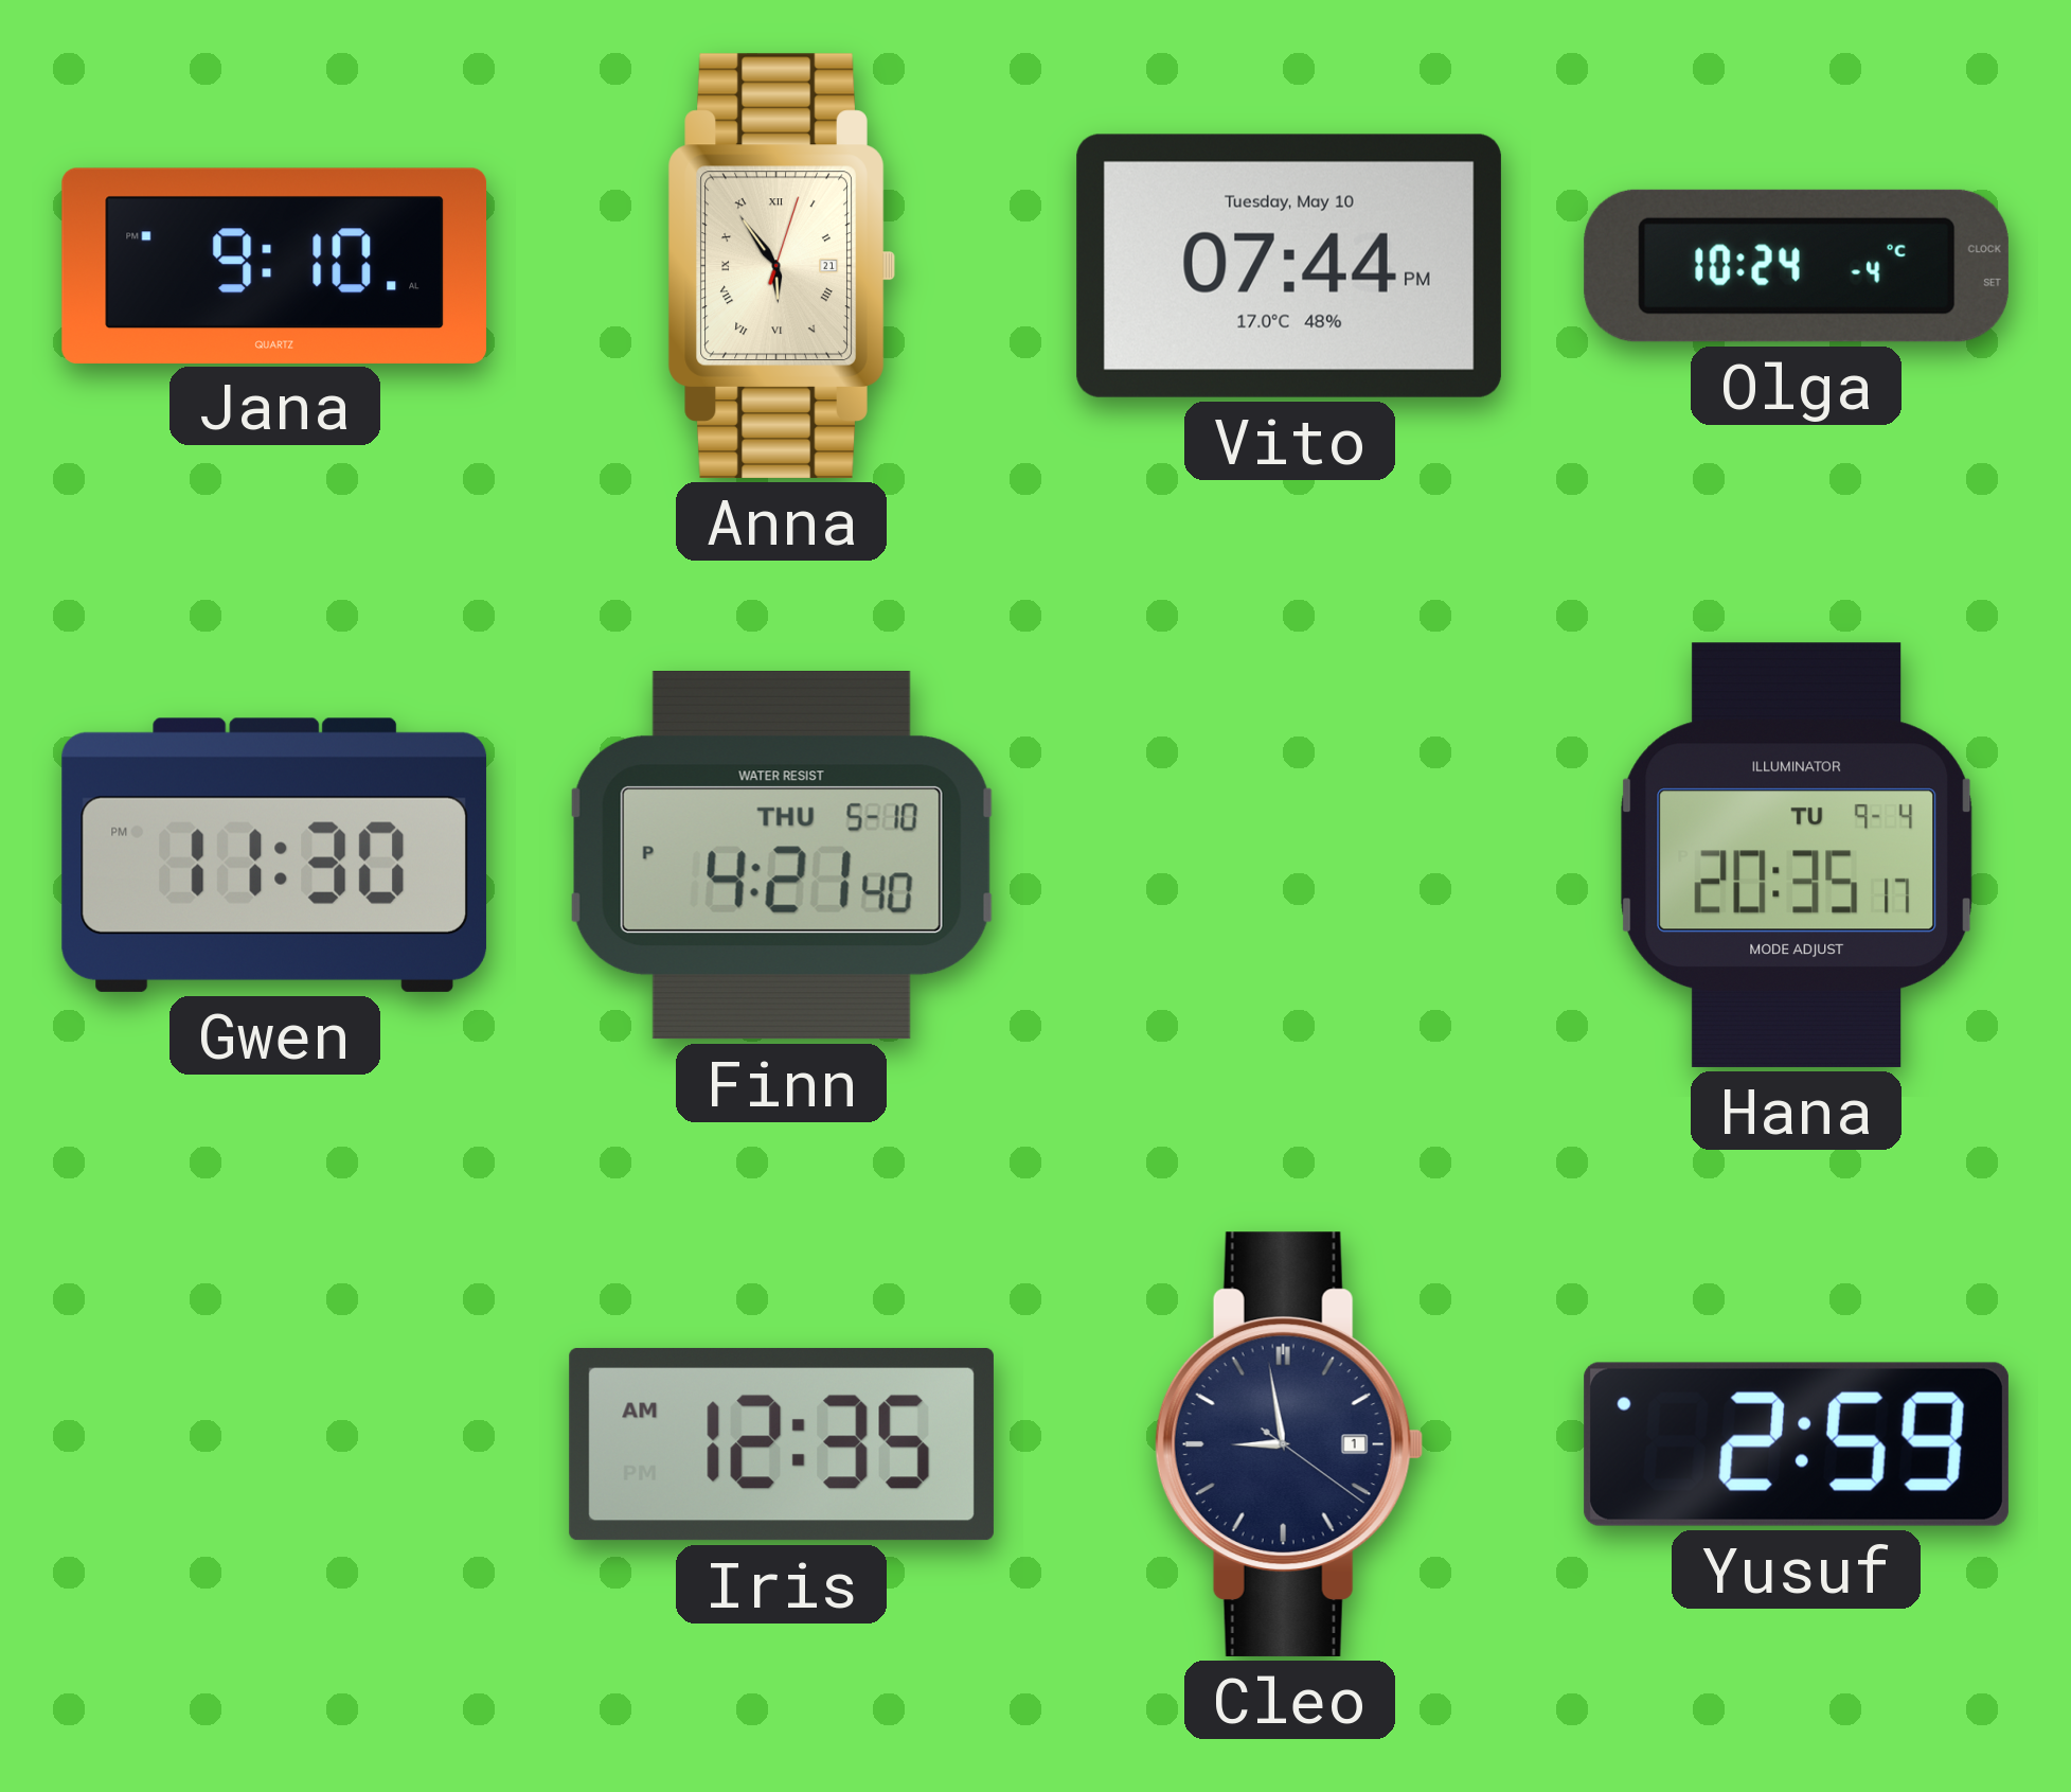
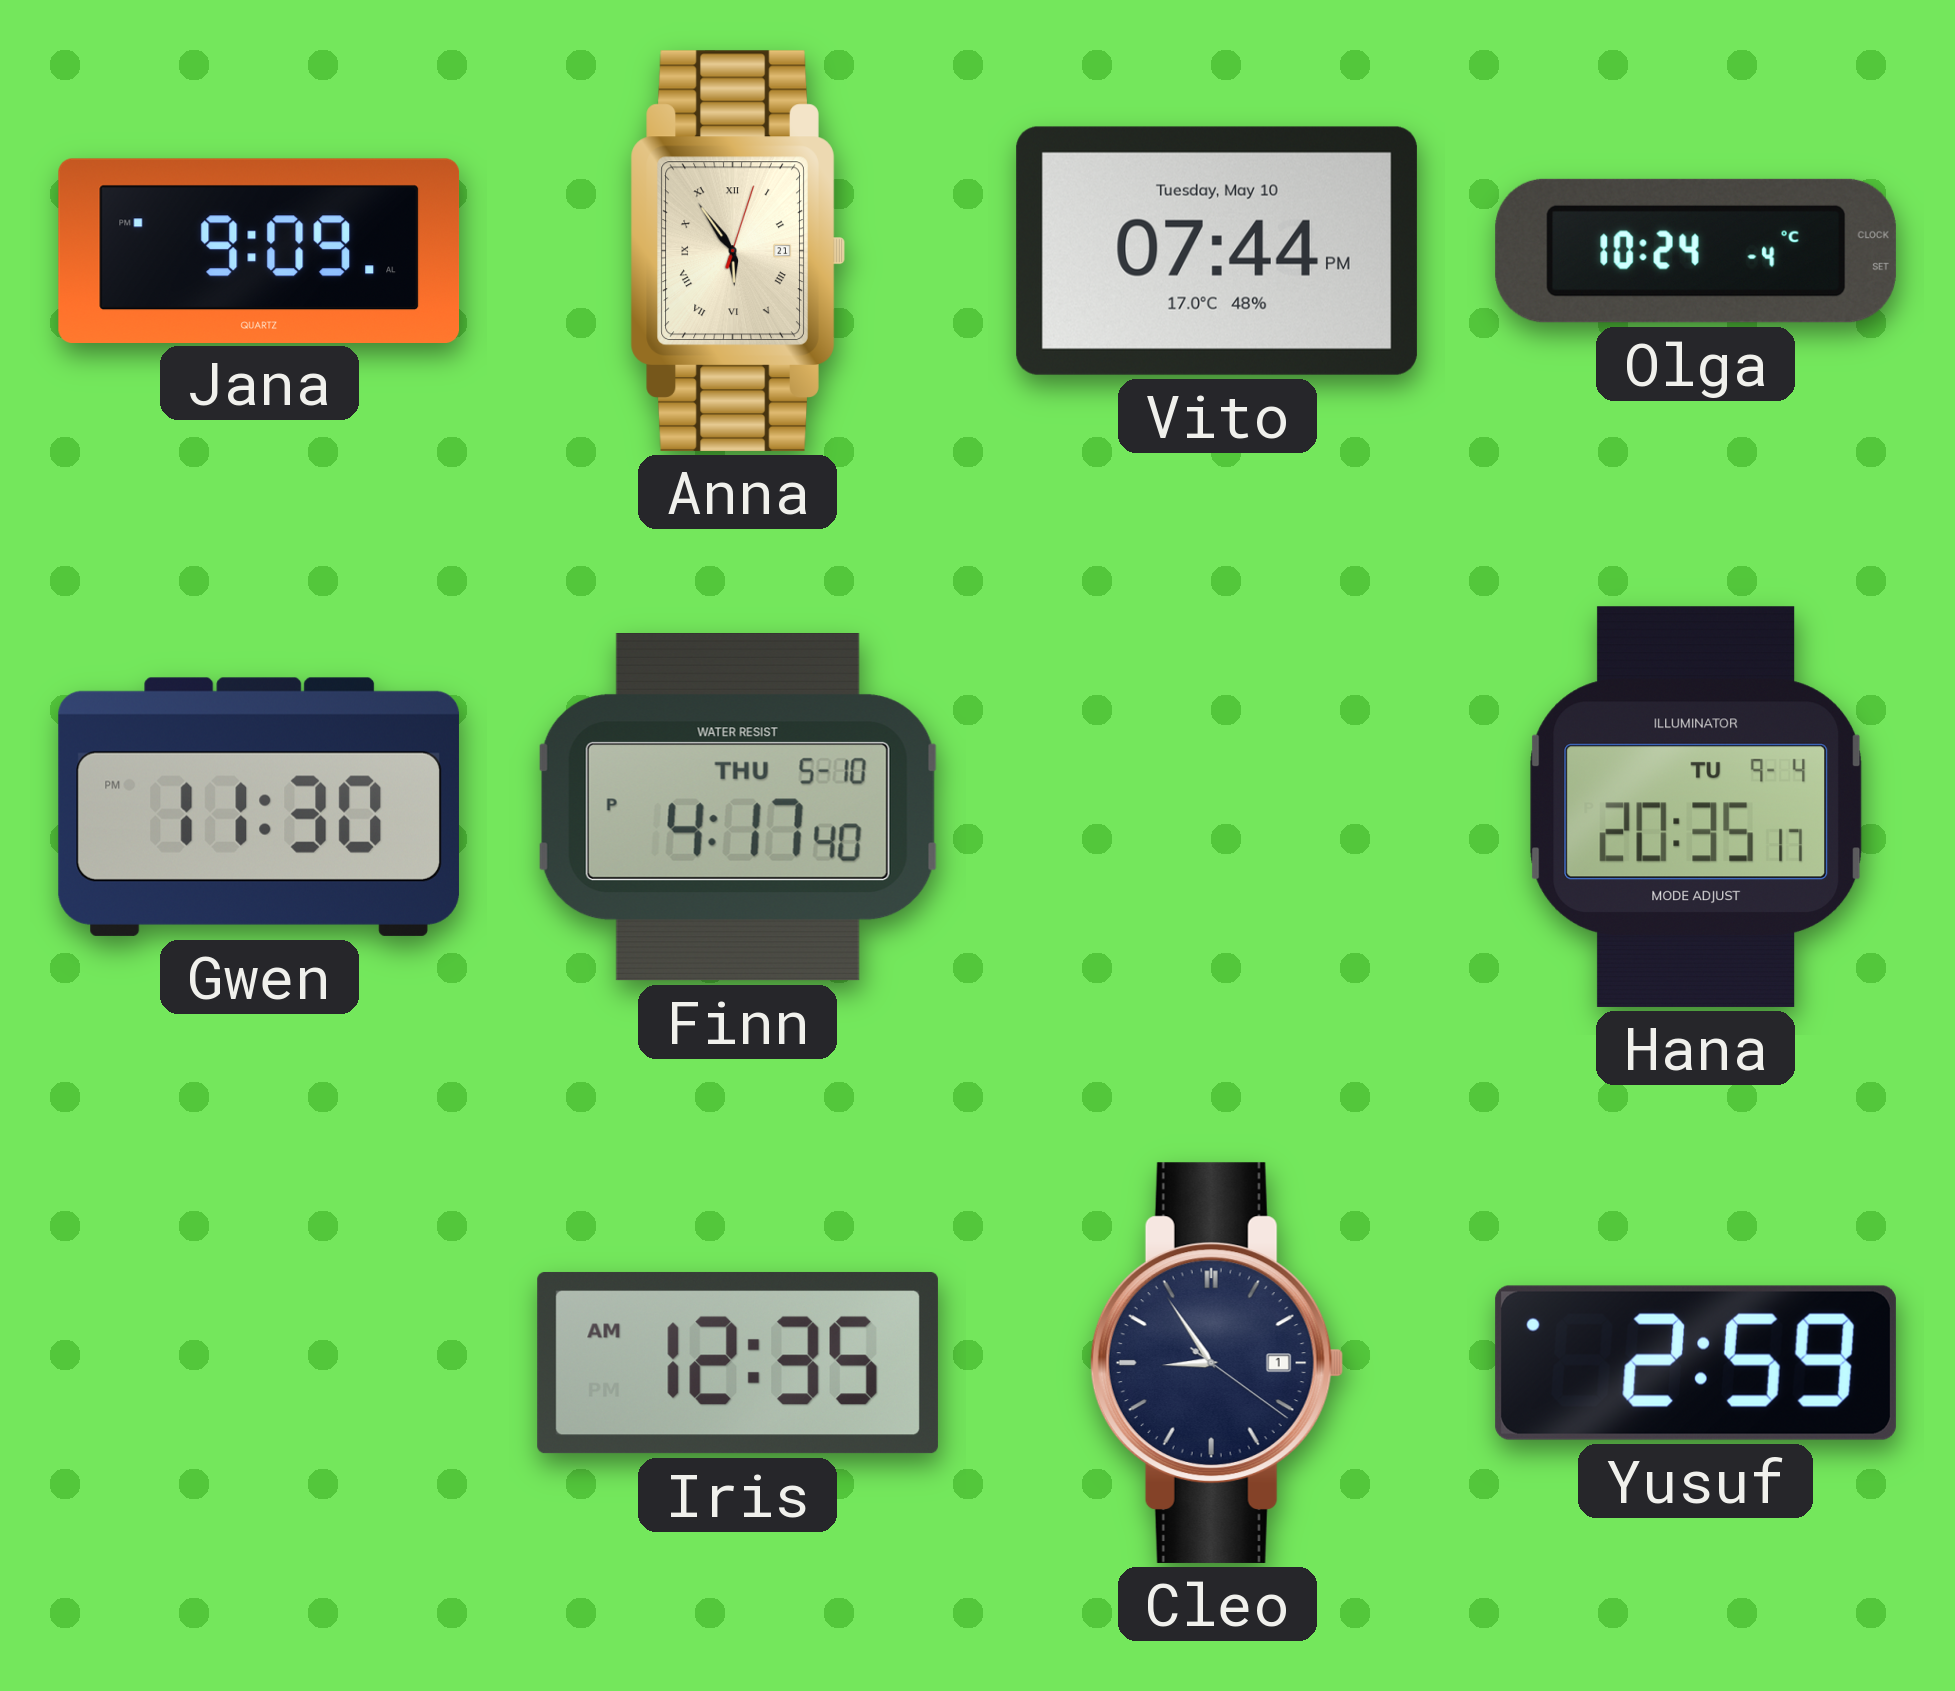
Jana: 9:10 -> 9:09
Finn: 4:21 -> 4:17
Cleo: 8:58 -> 8:54
